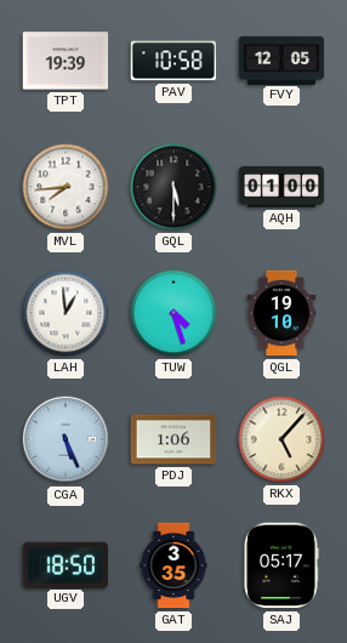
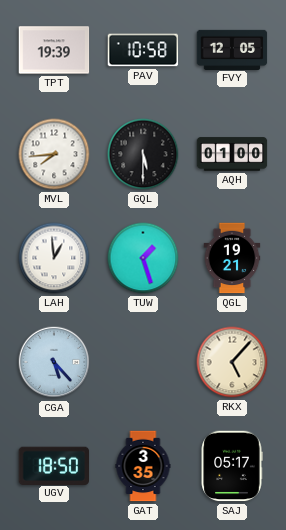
TUW: 4:27 -> 1:27
QGL: 19:10 -> 19:21
CGA: 5:26 -> 5:23
PDJ: 1:06 -> none
